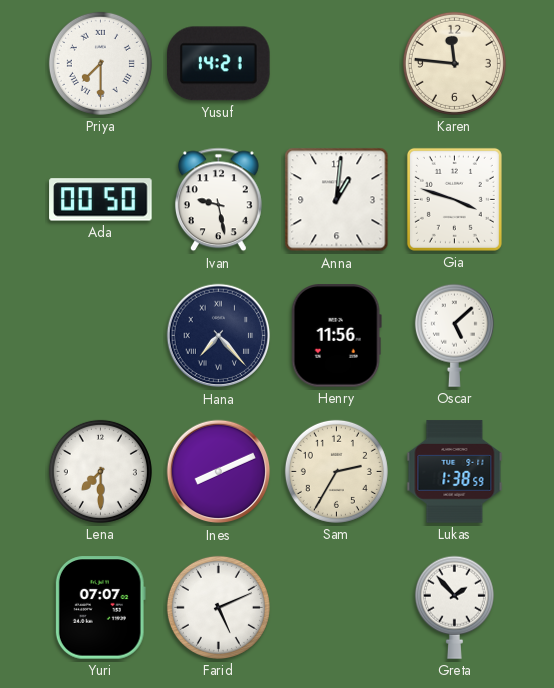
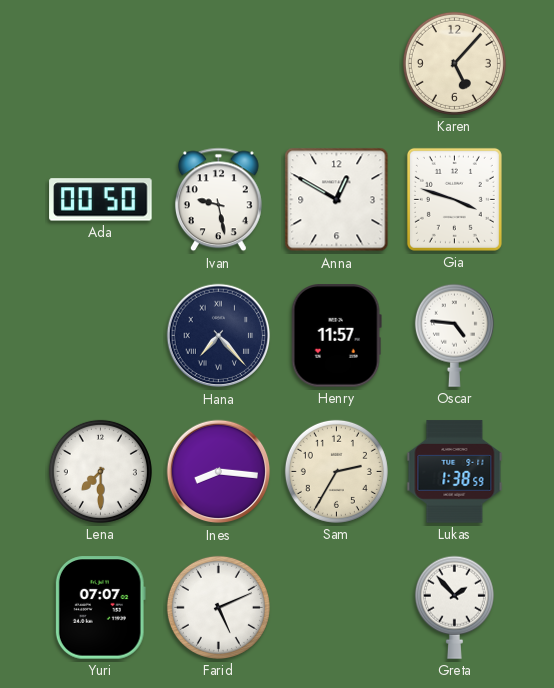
Priya: 7:30 -> none
Yusuf: 14:21 -> none
Karen: 11:46 -> 5:07
Anna: 1:01 -> 12:50
Henry: 11:56 -> 11:57
Oscar: 5:08 -> 4:46
Ines: 8:11 -> 8:16
